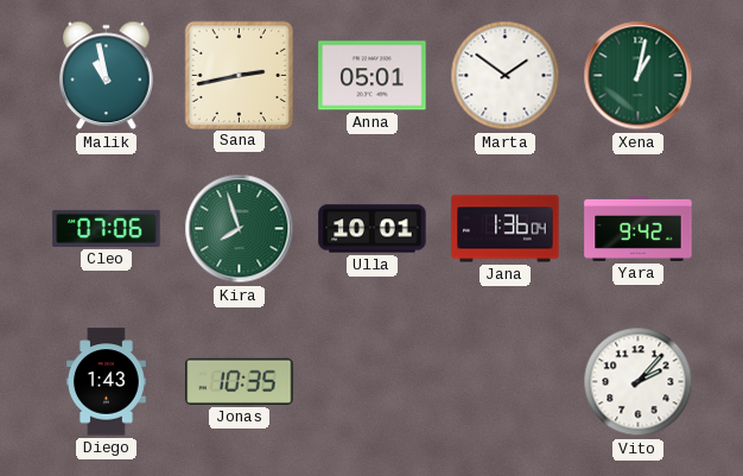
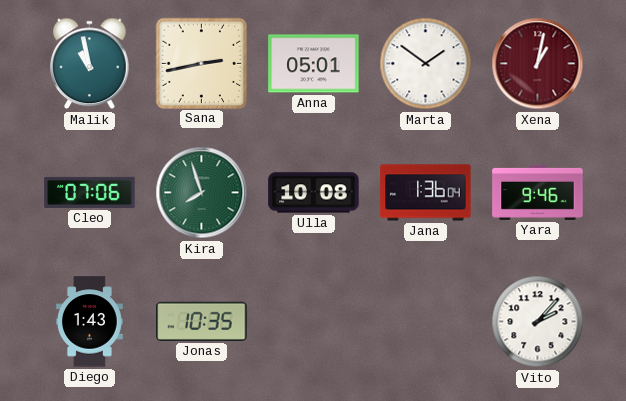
Xena dial: green -> burgundy
Ulla: 10:01 -> 10:08
Yara: 9:42 -> 9:46
